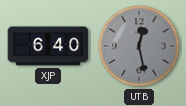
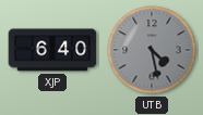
UTB: 12:28 -> 4:28
